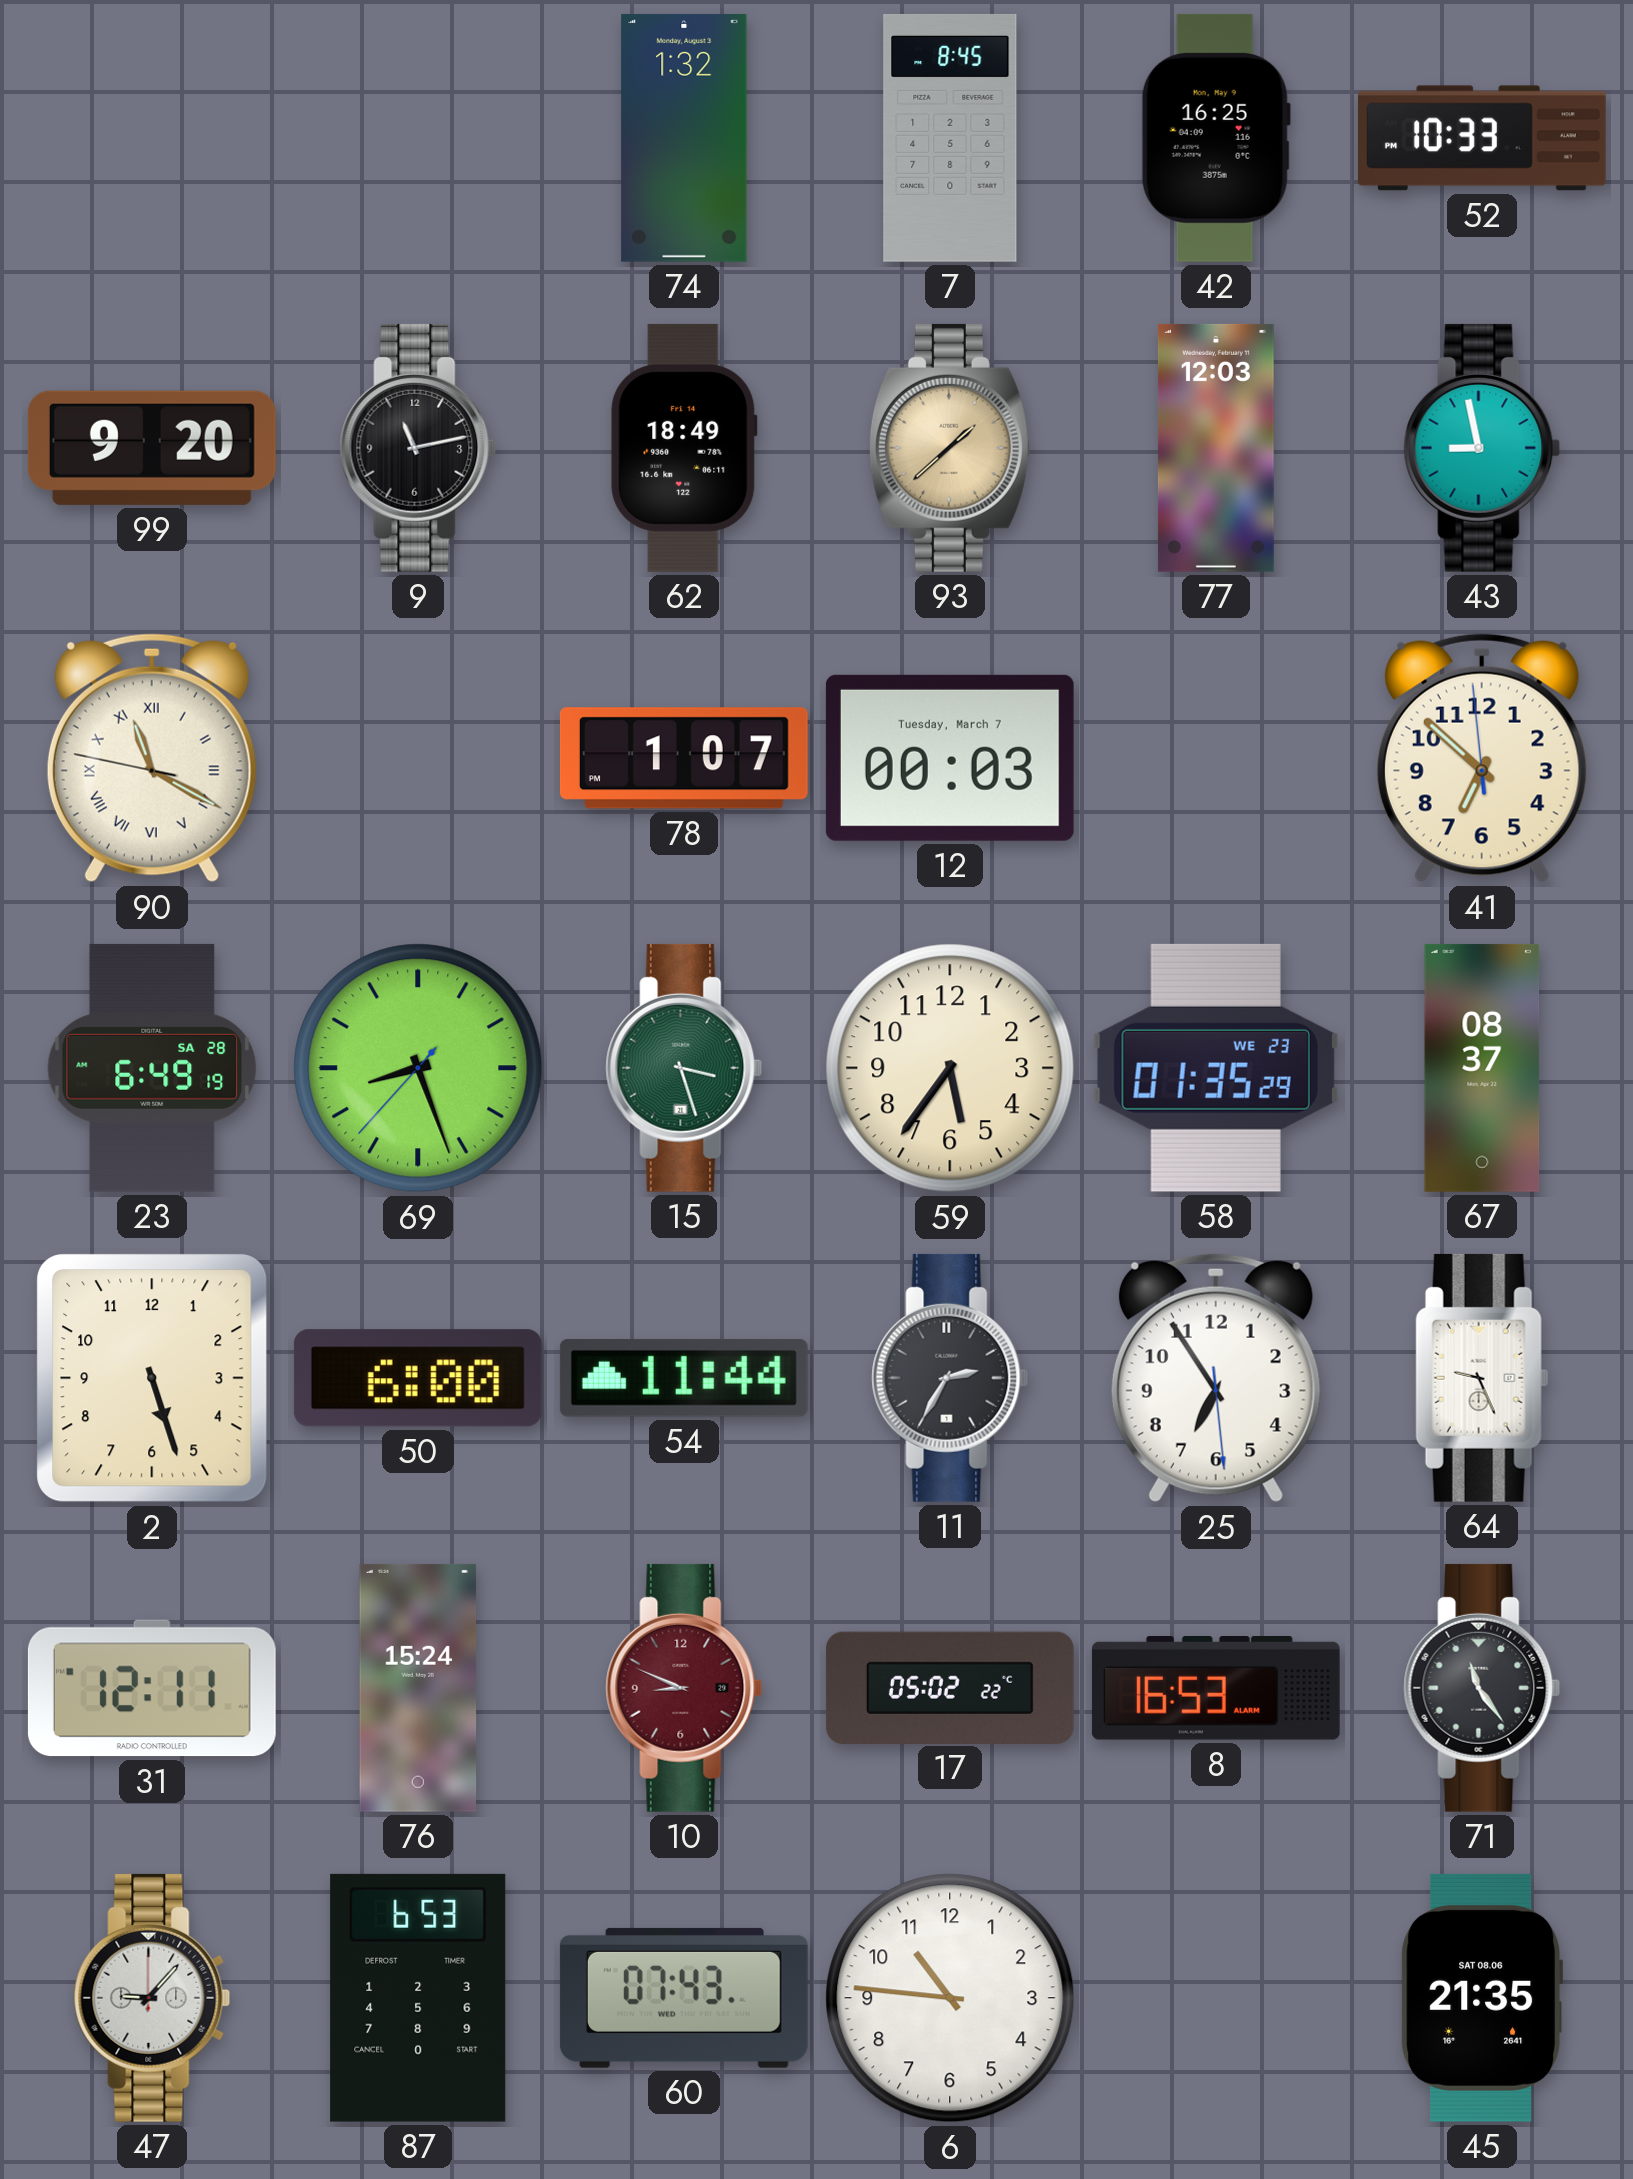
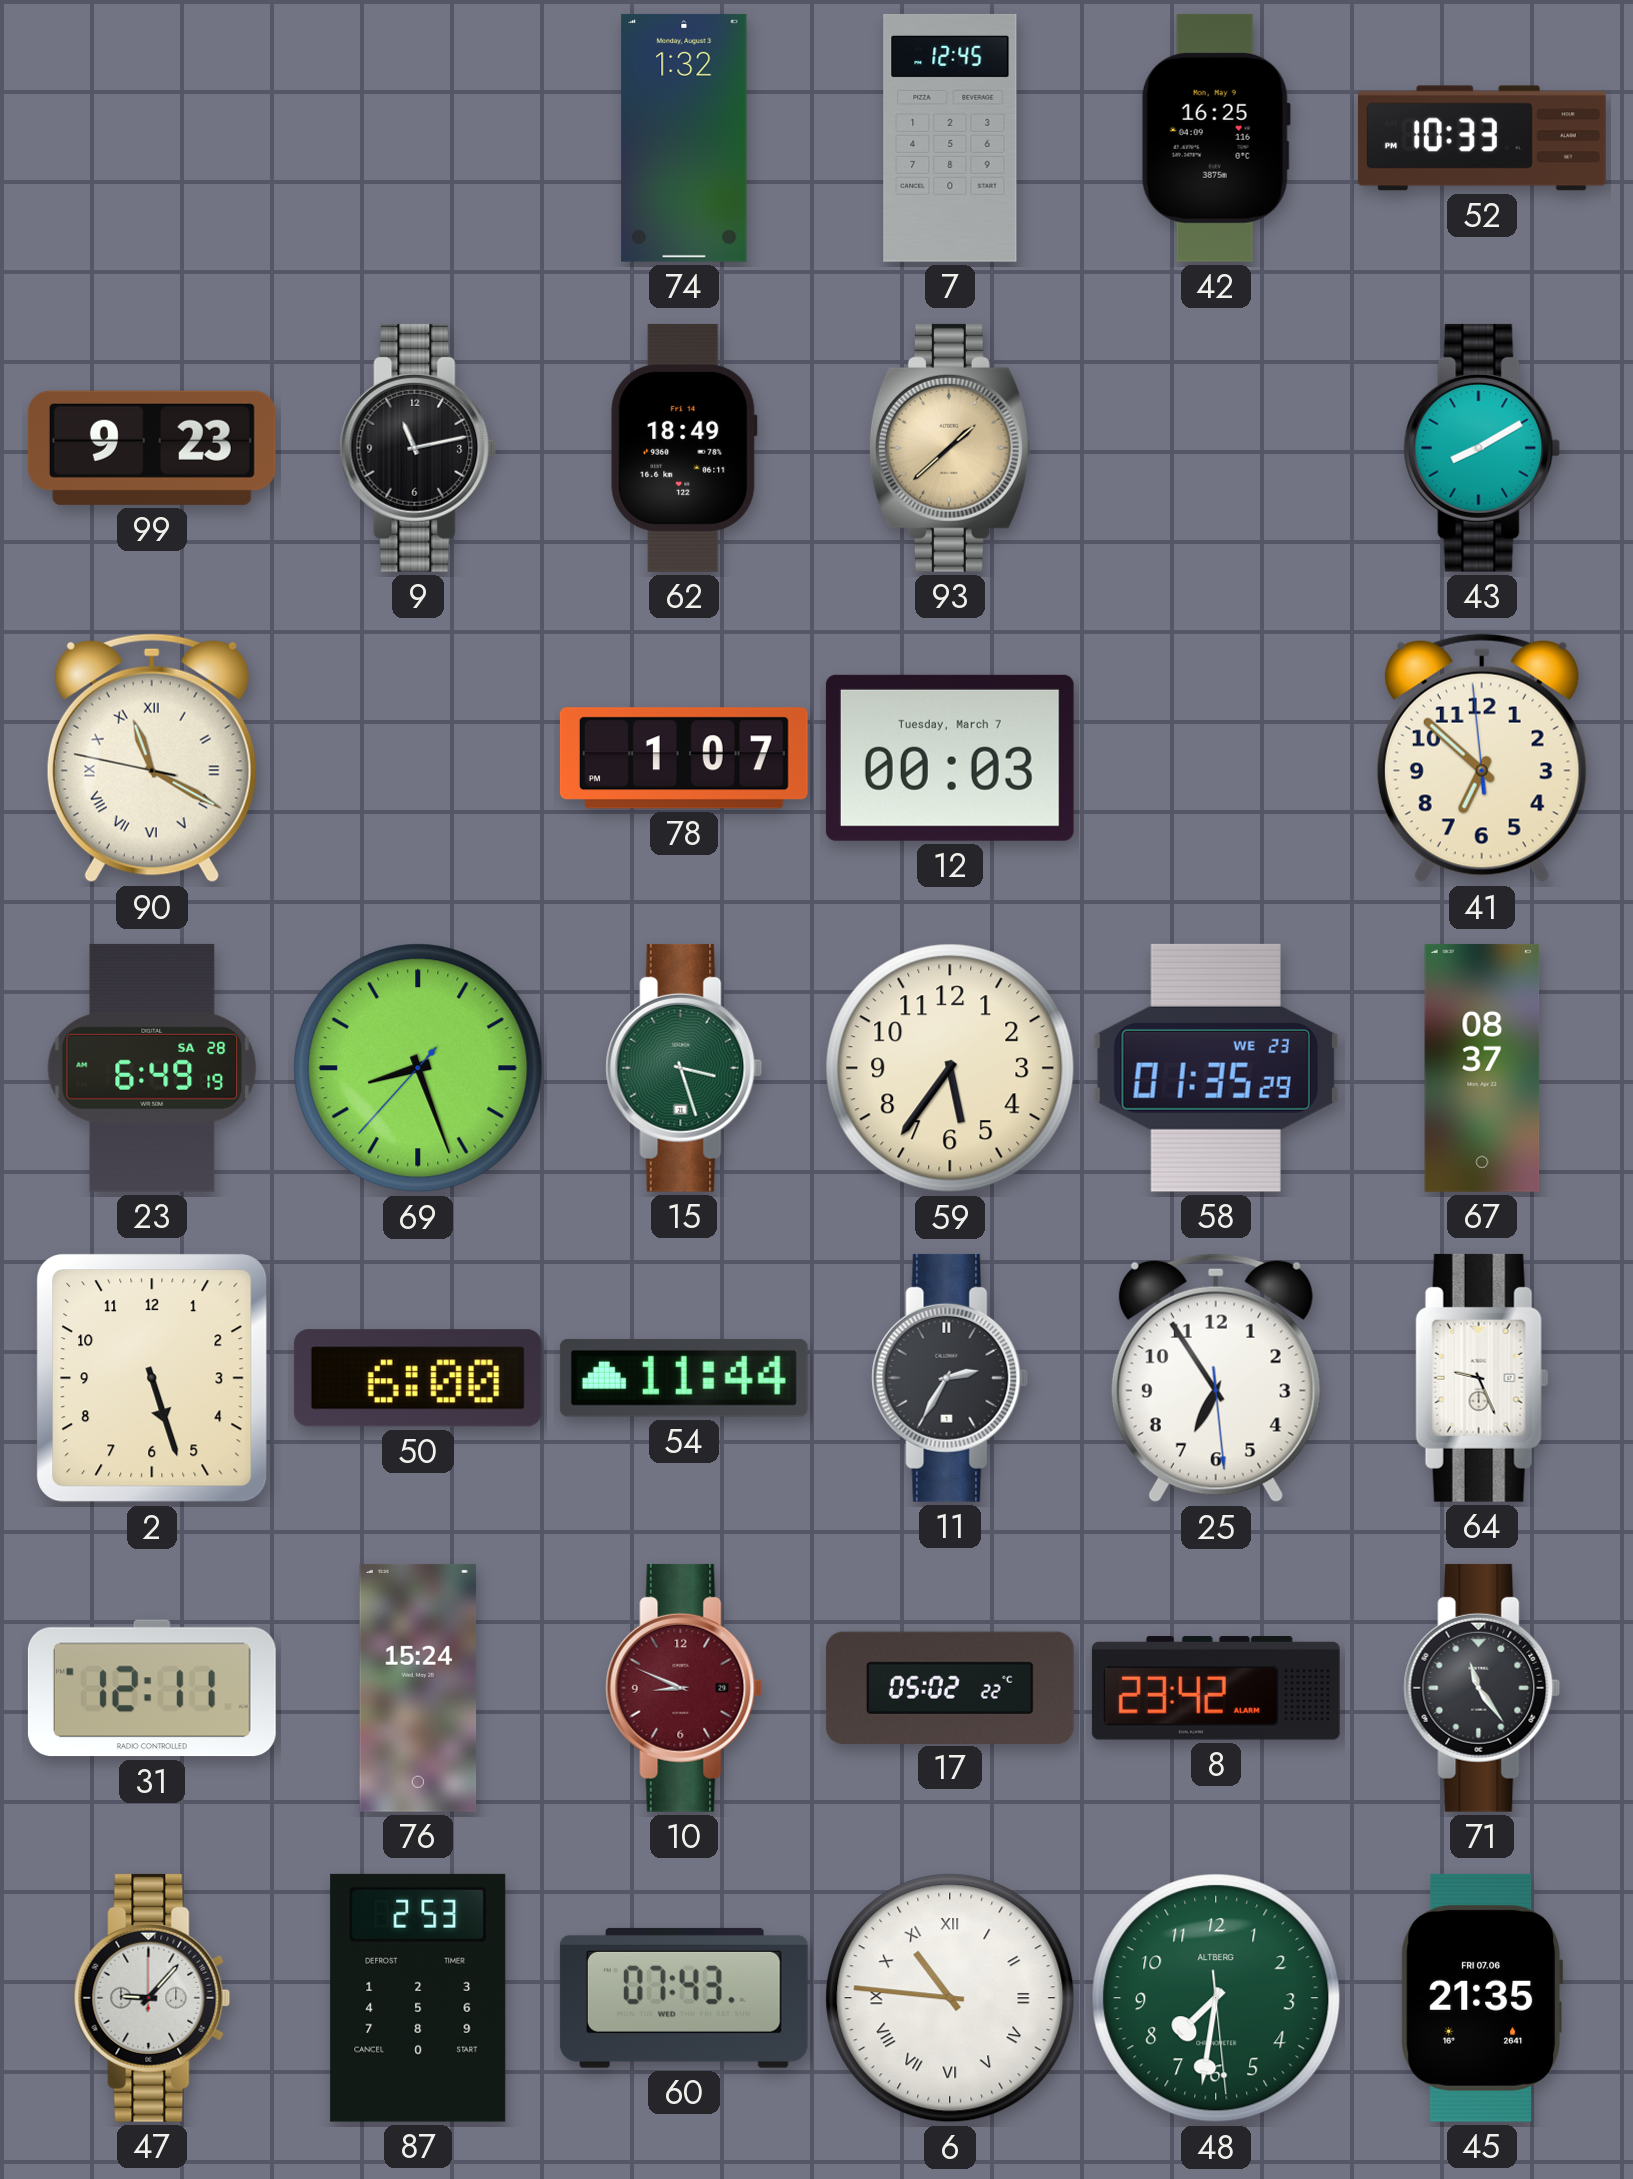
7: 8:45 -> 12:45
99: 9:20 -> 9:23
77: 12:03 -> none
43: 8:58 -> 8:10
8: 16:53 -> 23:42
87: 6:53 -> 2:53
6 numerals: Arabic -> Roman
48: none -> 7:31
45 date: SAT 08.06 -> FRI 07.06
